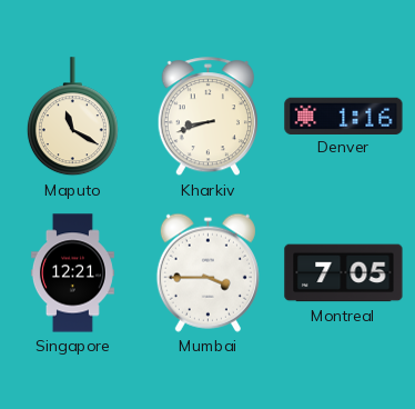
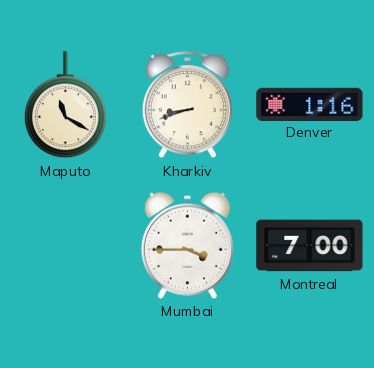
Singapore: 12:21 -> none
Montreal: 7:05 -> 7:00
